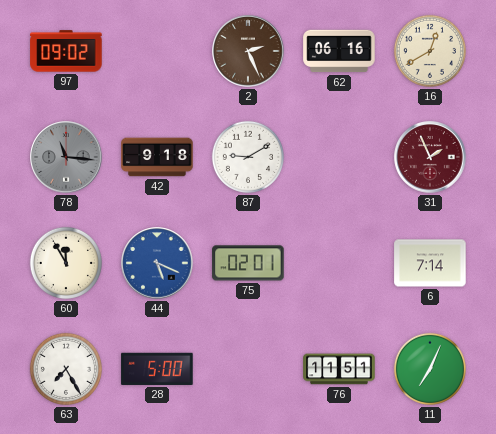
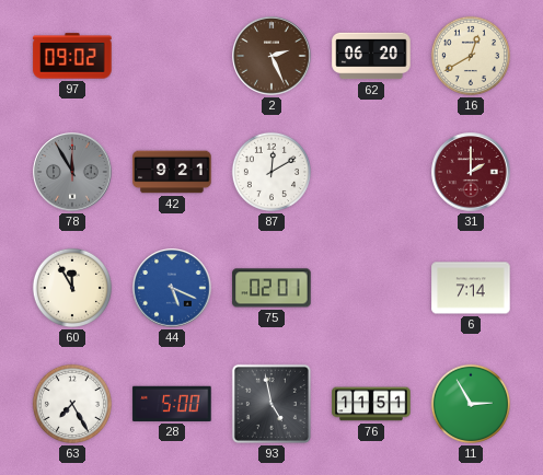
62: 06:16 -> 06:20
78: 11:16 -> 11:55
42: 9:18 -> 9:21
87: 9:10 -> 12:10
31: 1:56 -> 2:00
93: none -> 4:58
11: 7:04 -> 2:55
